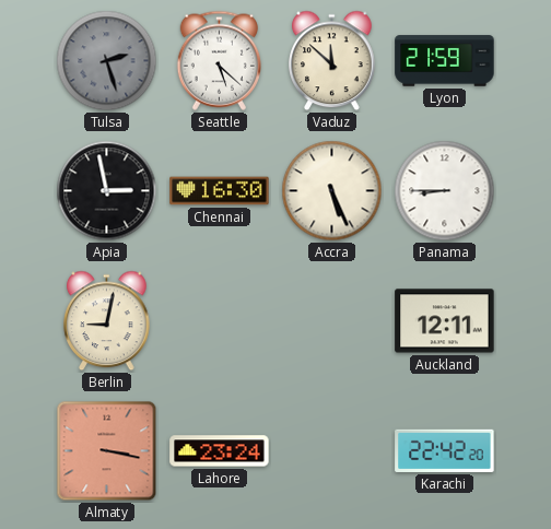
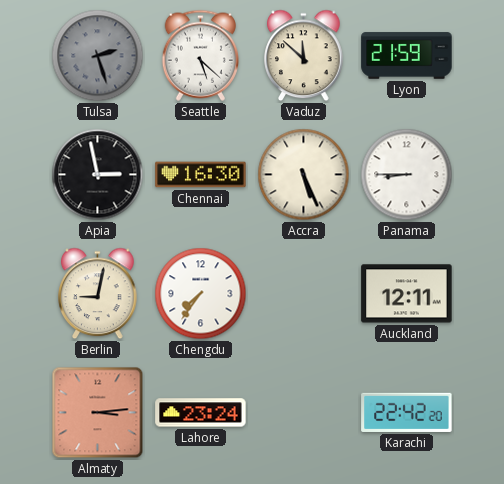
Chengdu: none -> 7:36
Almaty: 3:17 -> 3:14
